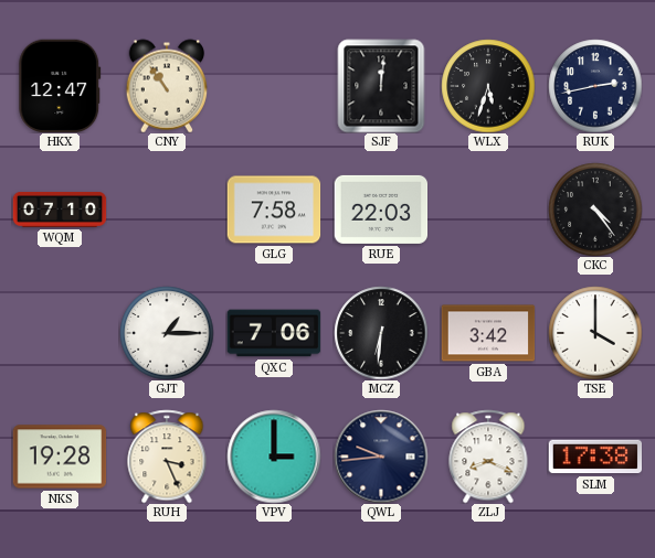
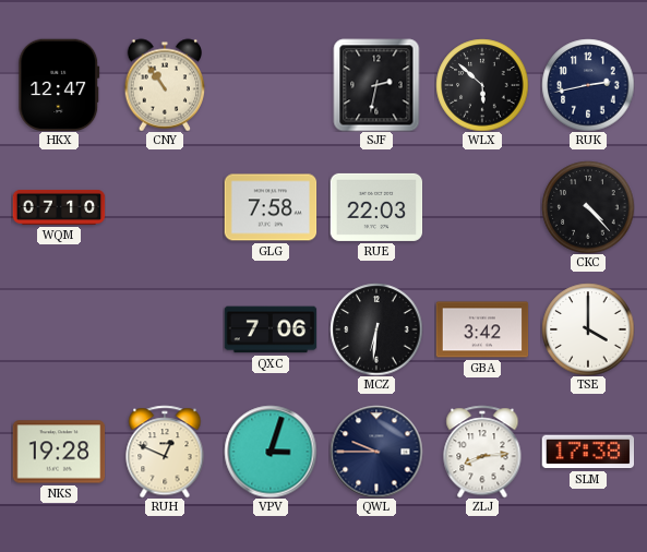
SJF: 12:01 -> 2:32
WLX: 5:33 -> 5:52
CKC: 4:24 -> 4:23
GJT: 1:15 -> none
RUH: 3:26 -> 12:49
VPV: 3:00 -> 3:03
QWL: 9:44 -> 9:45
ZLJ: 8:19 -> 8:14
